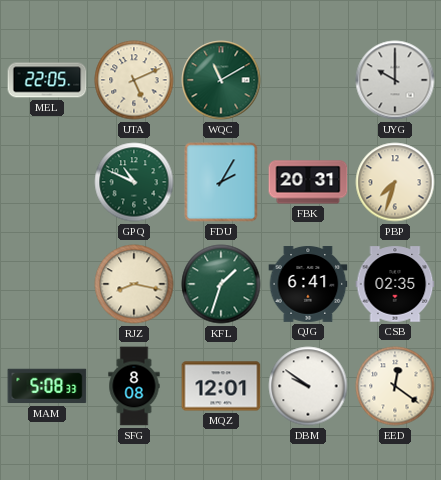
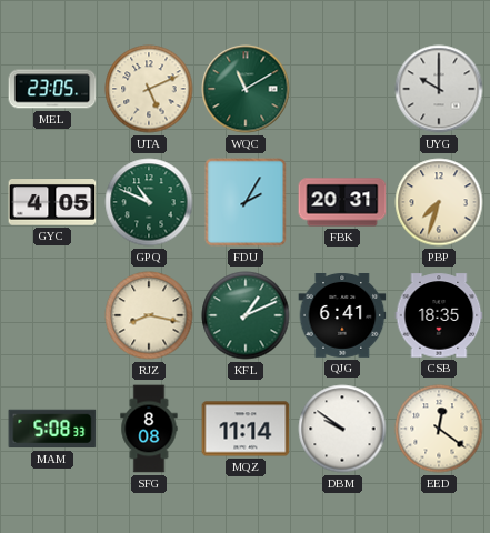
MEL: 22:05 -> 23:05
GYC: none -> 4:05
KFL: 1:33 -> 1:11
CSB: 02:35 -> 18:35
MQZ: 12:01 -> 11:14
